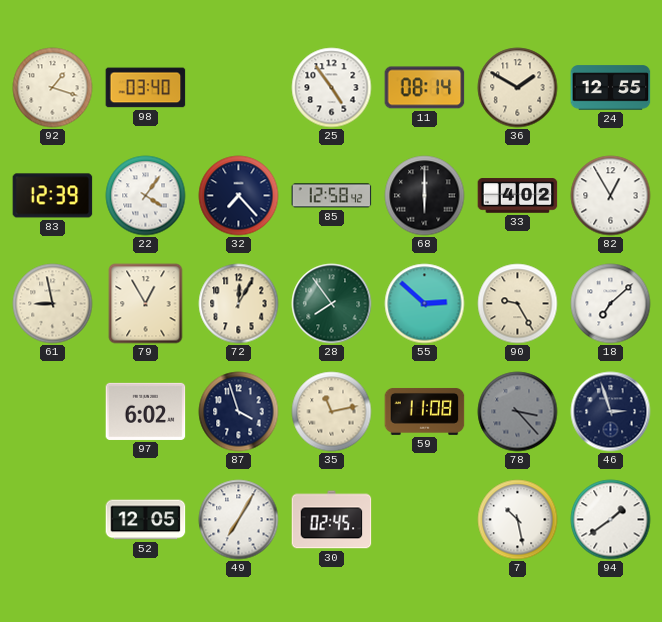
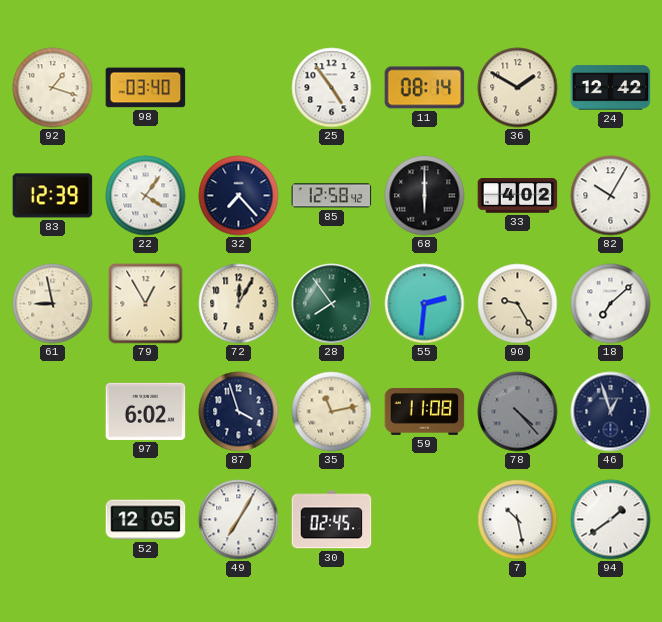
24: 12:55 -> 12:42
82: 12:55 -> 10:05
55: 2:52 -> 2:31
78: 3:23 -> 4:23
46: 2:57 -> 12:57
